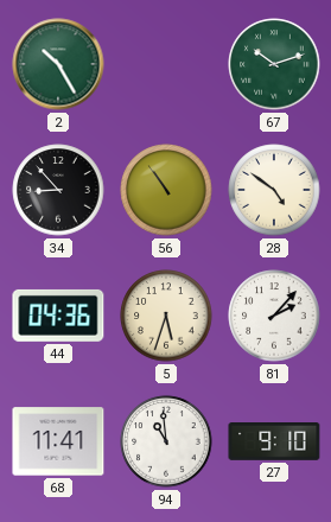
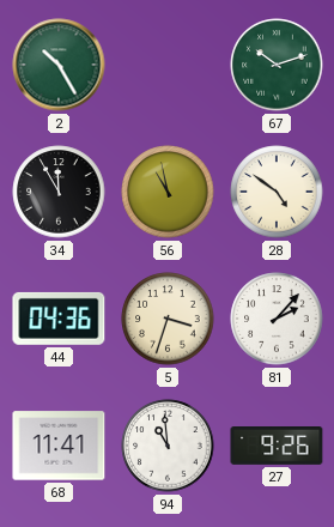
34: 8:53 -> 11:55
56: 10:54 -> 10:58
5: 5:33 -> 3:33
27: 9:10 -> 9:26
